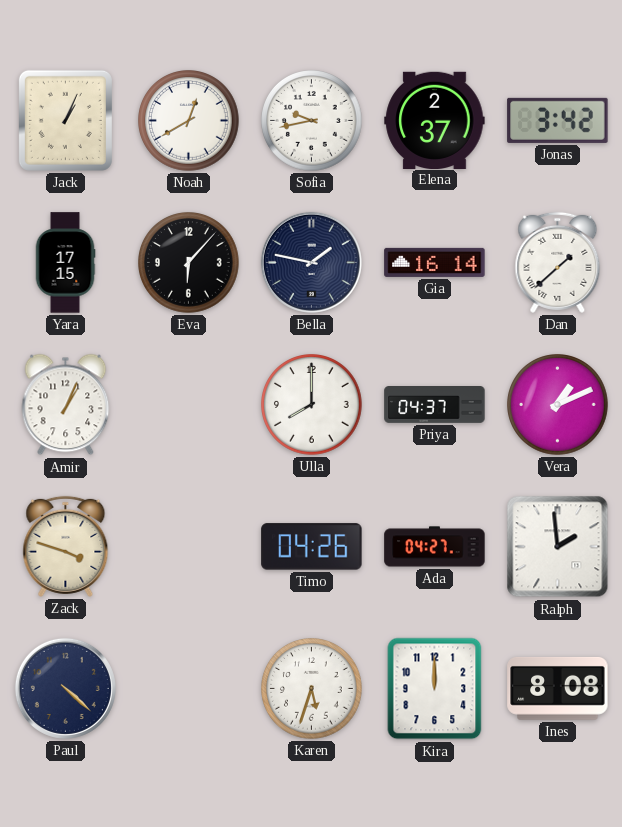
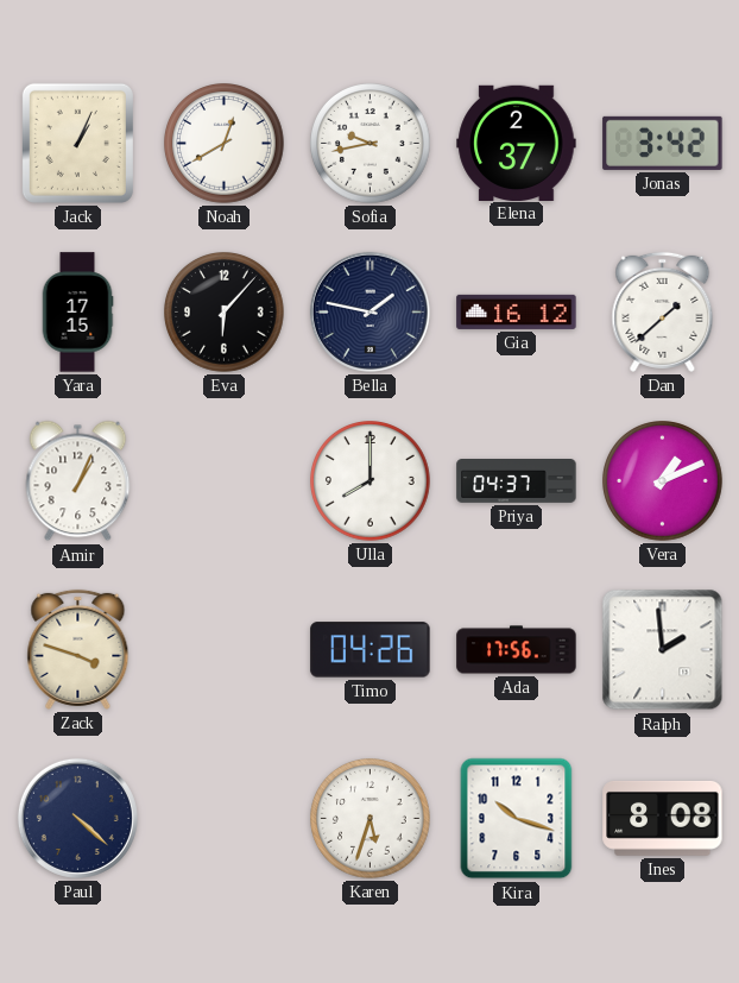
Gia: 16:14 -> 16:12
Ada: 04:27 -> 17:56
Kira: 12:00 -> 10:18
